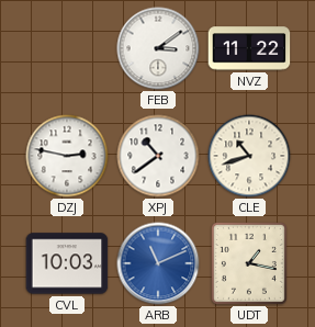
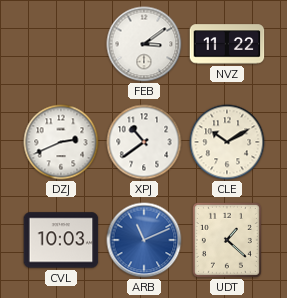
DZJ: 2:47 -> 2:41
CLE: 10:42 -> 10:10
UDT: 1:17 -> 1:22
